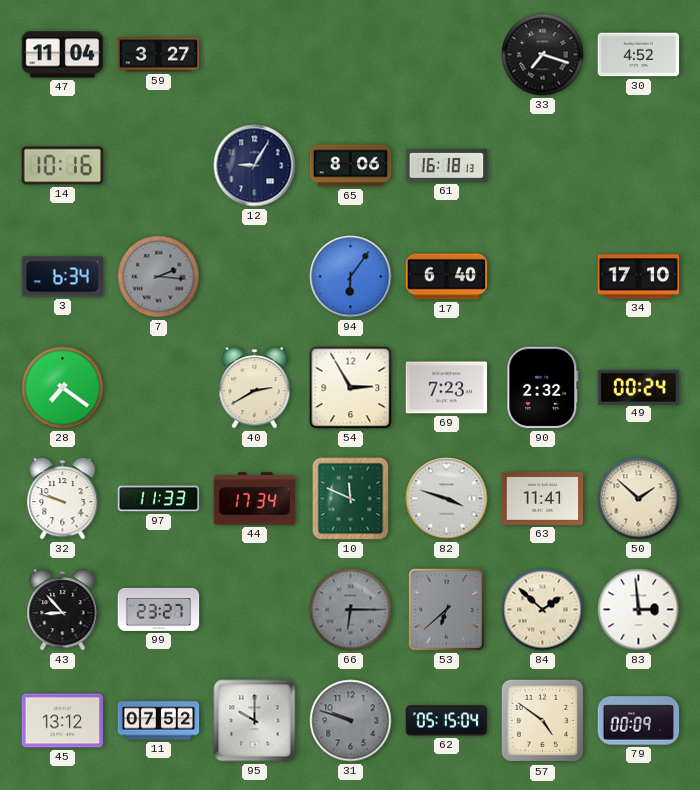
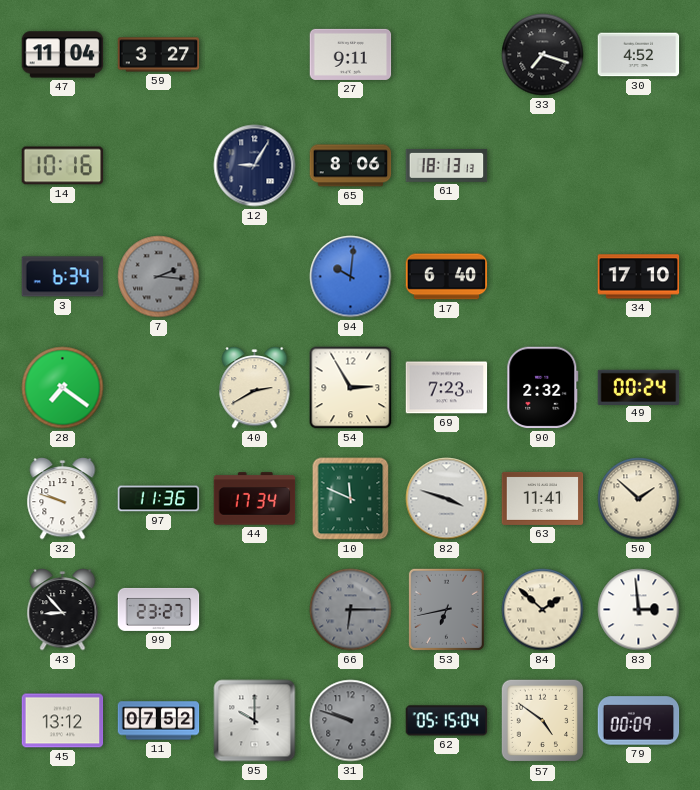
27: none -> 9:11
61: 16:18 -> 18:13
94: 6:06 -> 10:01
97: 11:33 -> 11:36
53: 6:38 -> 6:43
